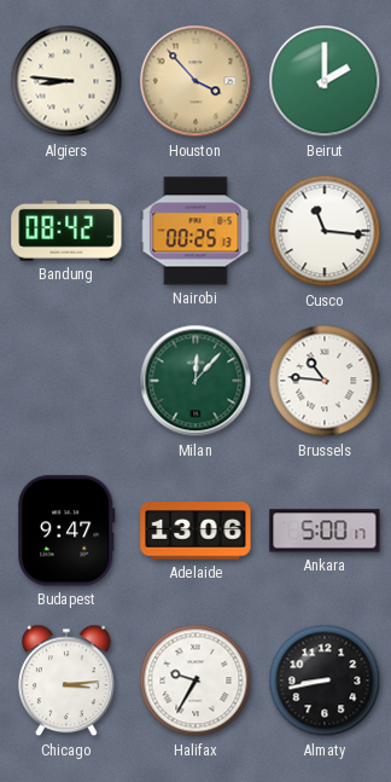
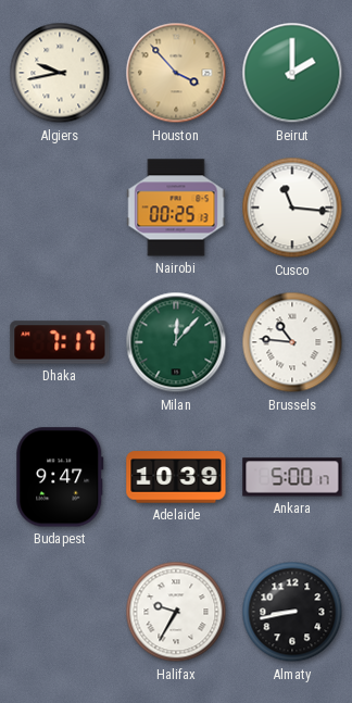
Algiers: 8:46 -> 9:43
Bandung: 08:42 -> none
Dhaka: none -> 7:17
Adelaide: 13:06 -> 10:39
Chicago: 3:14 -> none
